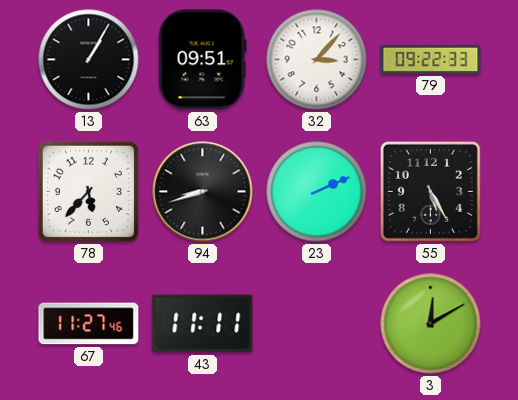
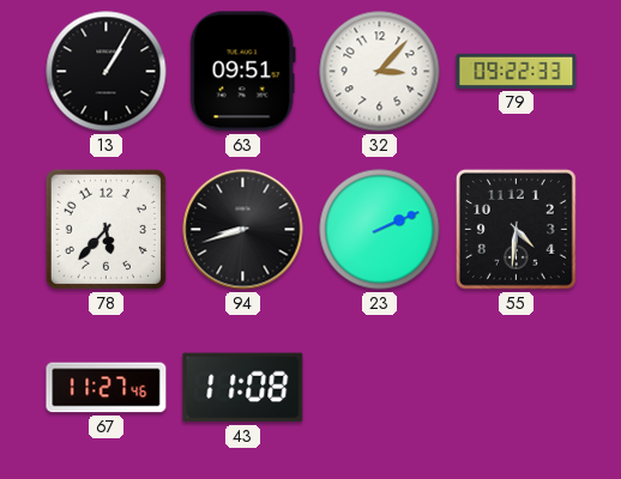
55: 5:25 -> 4:31
43: 11:11 -> 11:08
3: 12:10 -> none
